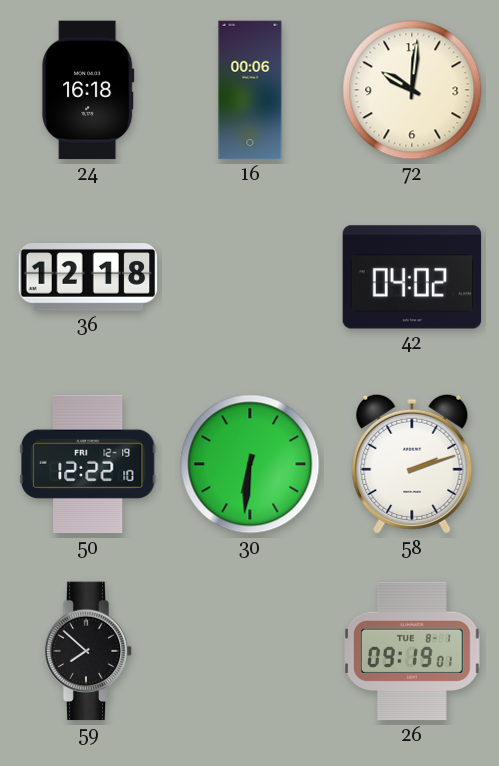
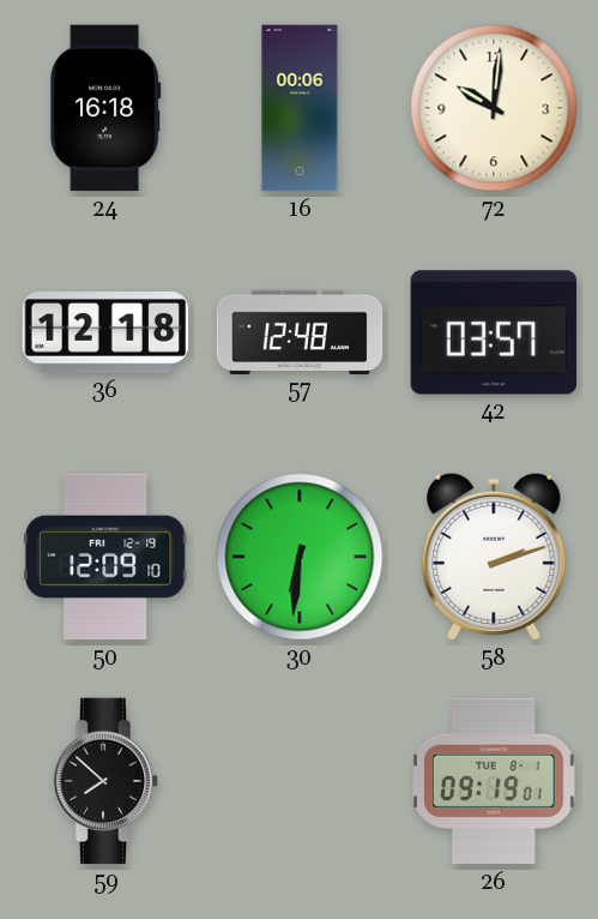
57: none -> 12:48
42: 04:02 -> 03:57
50: 12:22 -> 12:09
